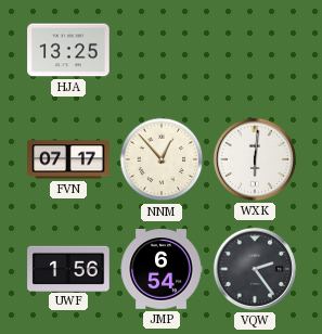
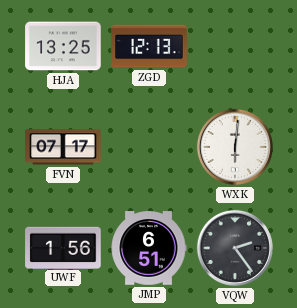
ZGD: none -> 12:13
NNM: 12:53 -> none
JMP: 6:54 -> 6:51
